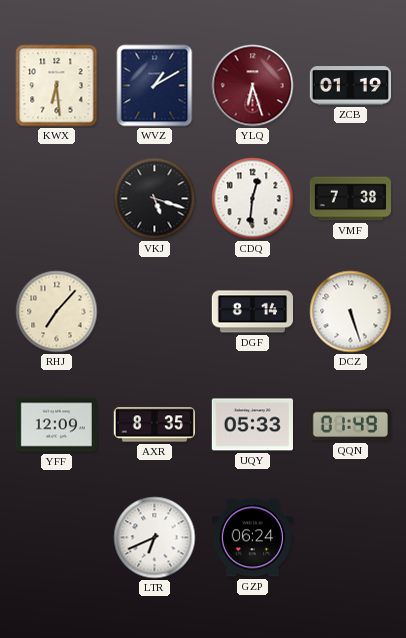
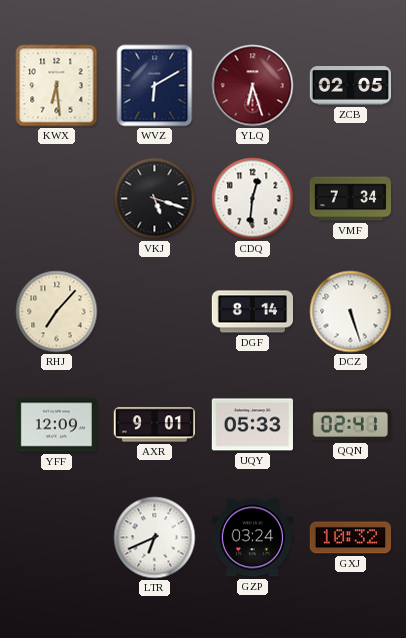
WVZ: 1:10 -> 6:10
ZCB: 01:19 -> 02:05
VMF: 7:38 -> 7:34
AXR: 8:35 -> 9:01
QQN: 01:49 -> 02:41
GZP: 06:24 -> 03:24
GXJ: none -> 10:32
